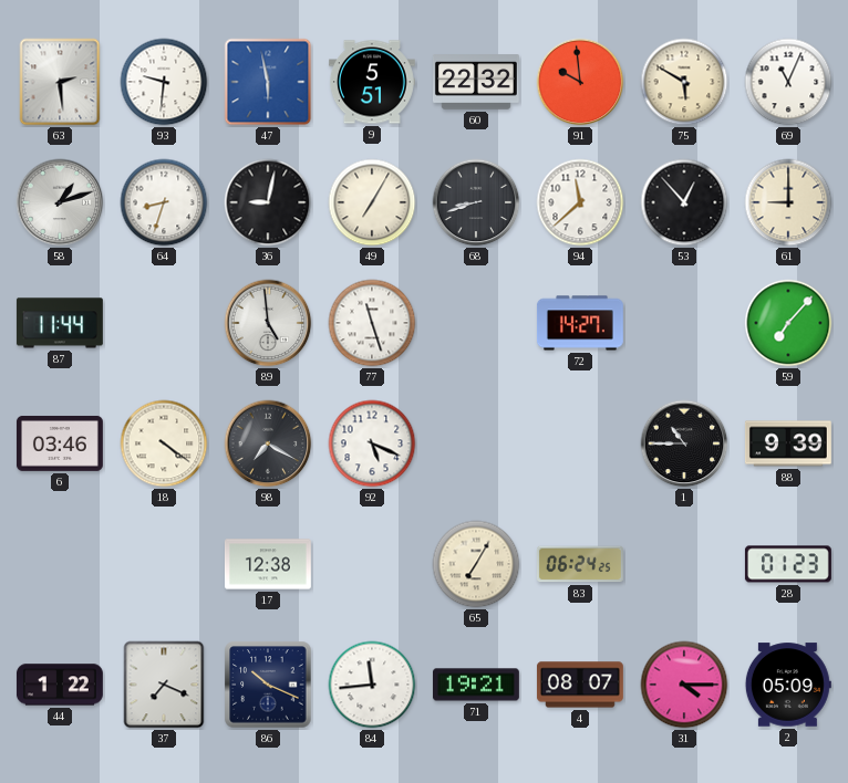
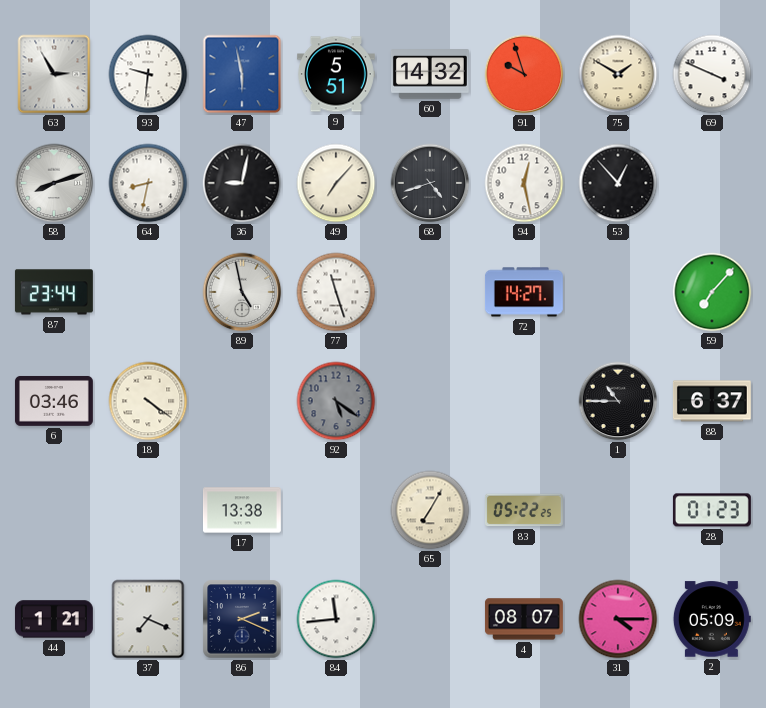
63: 2:29 -> 2:55
60: 22:32 -> 14:32
91: 9:59 -> 9:57
75: 5:50 -> 1:50
69: 11:04 -> 3:49
58: 1:12 -> 8:12
64: 8:33 -> 8:32
49: 7:05 -> 7:07
68: 8:42 -> 4:42
94: 11:38 -> 12:28
61: 9:00 -> none
87: 11:44 -> 23:44
89: 4:59 -> 4:58
98: 7:20 -> none
92: 5:19 -> 5:21
92 dial: white -> grey
88: 9:39 -> 6:37
17: 12:38 -> 13:38
83: 06:24 -> 05:22
44: 1:22 -> 1:21
86: 10:19 -> 2:19
71: 19:21 -> none
